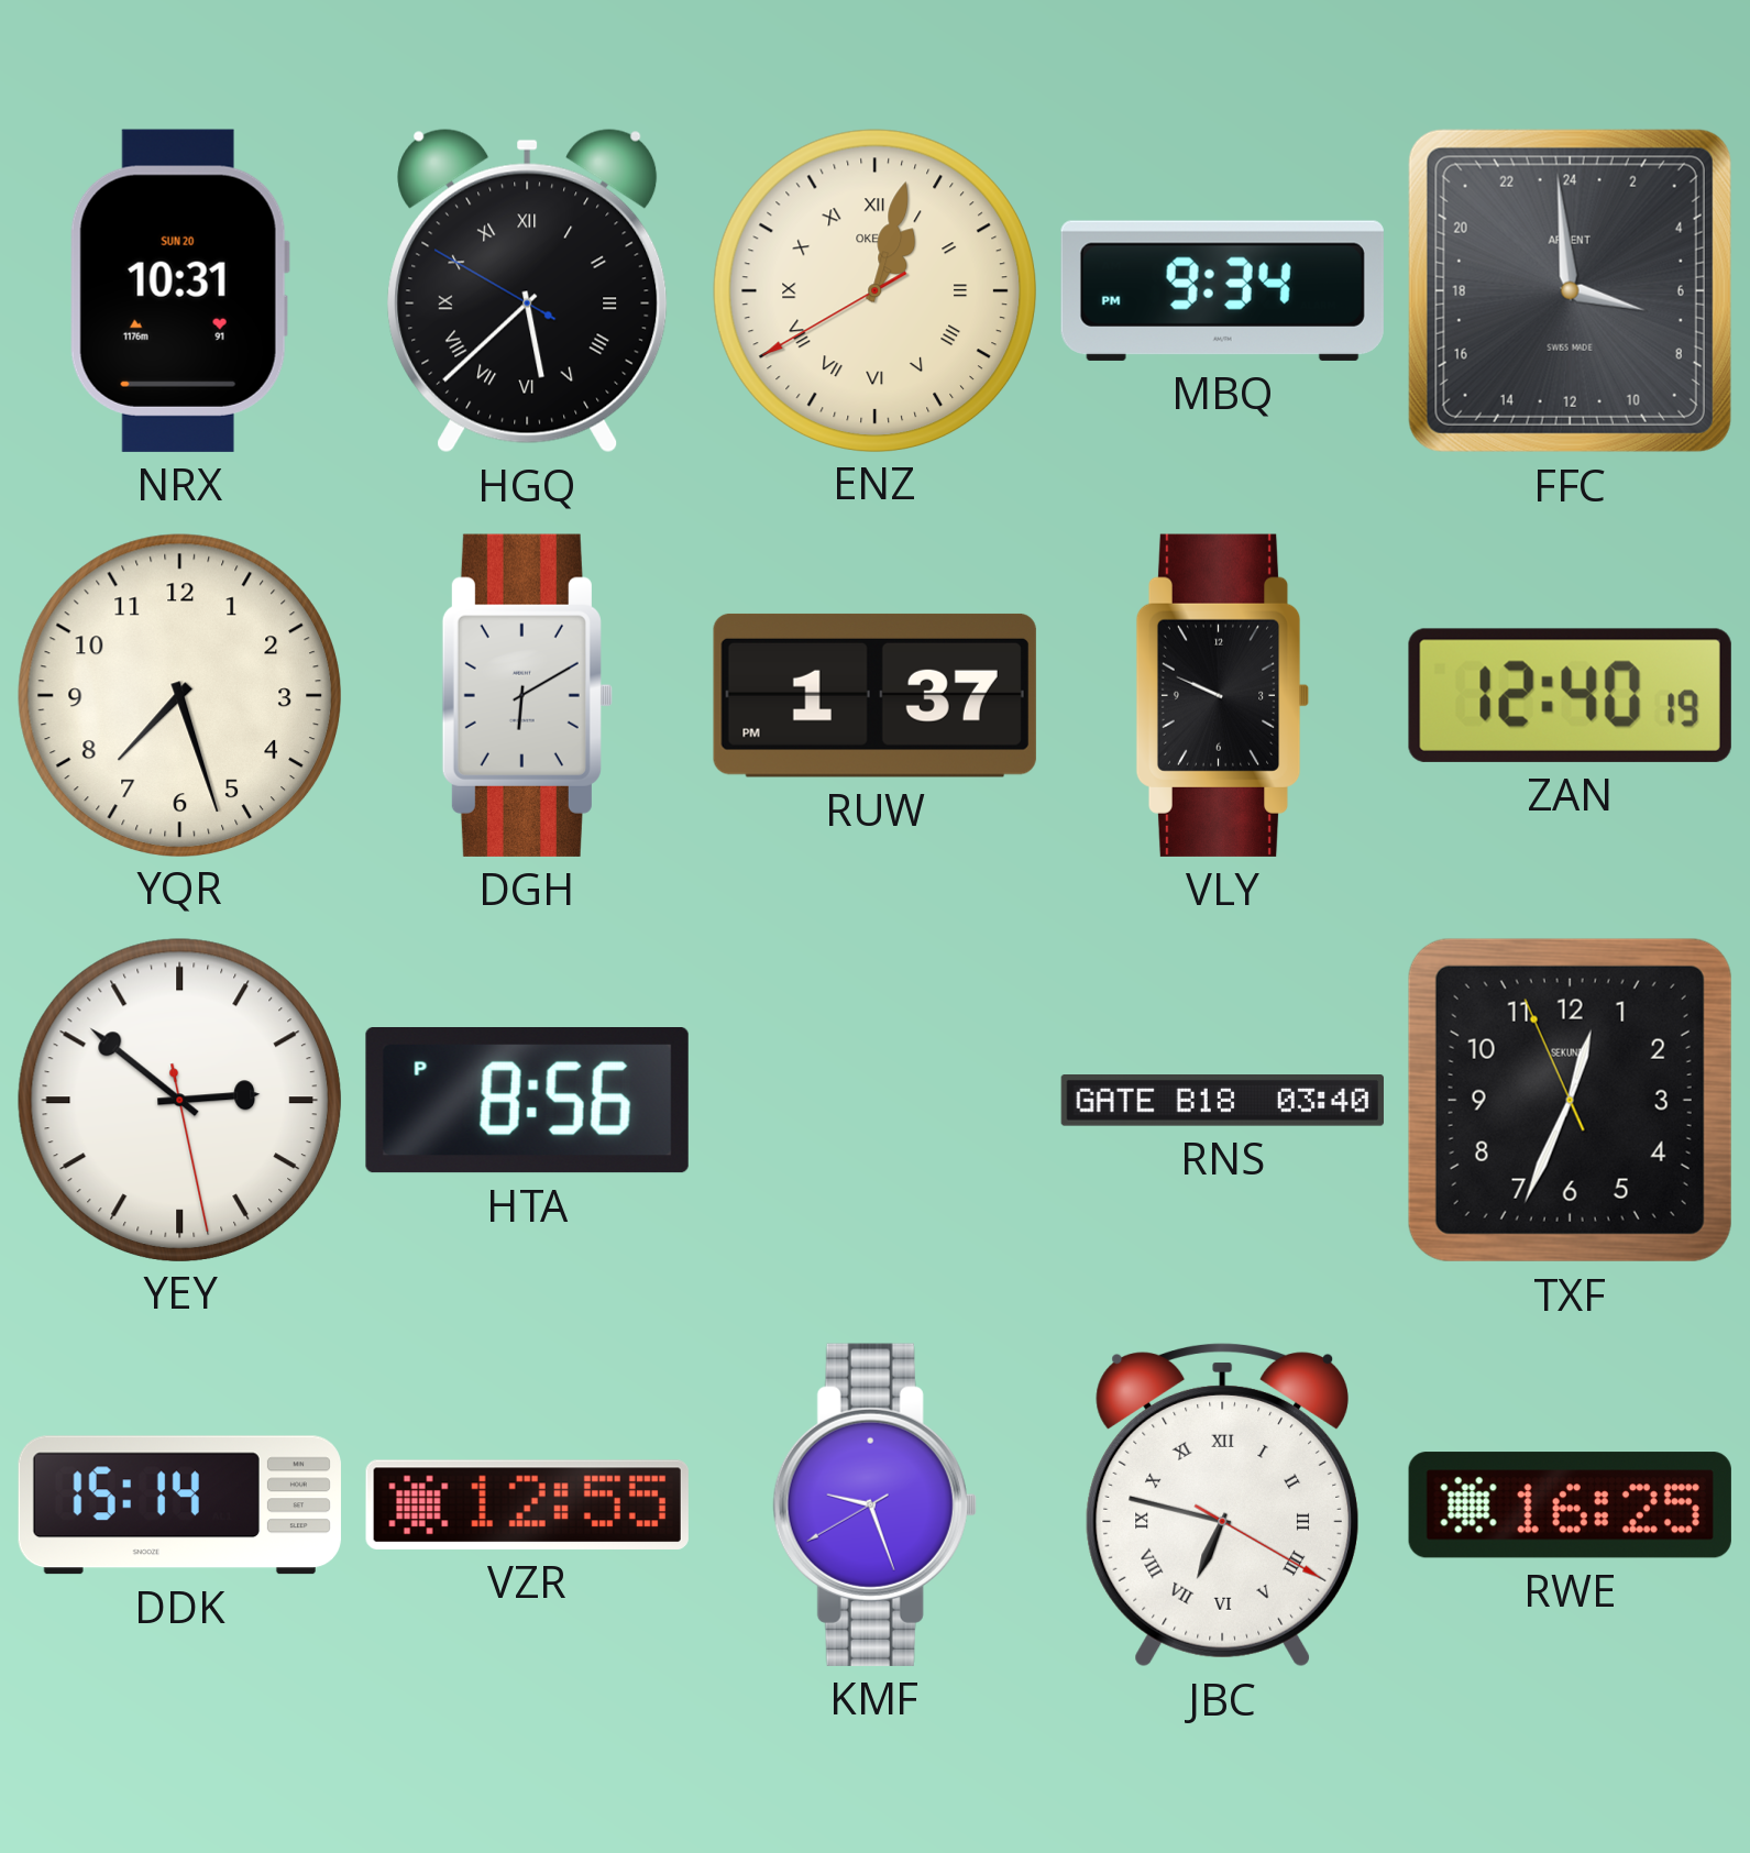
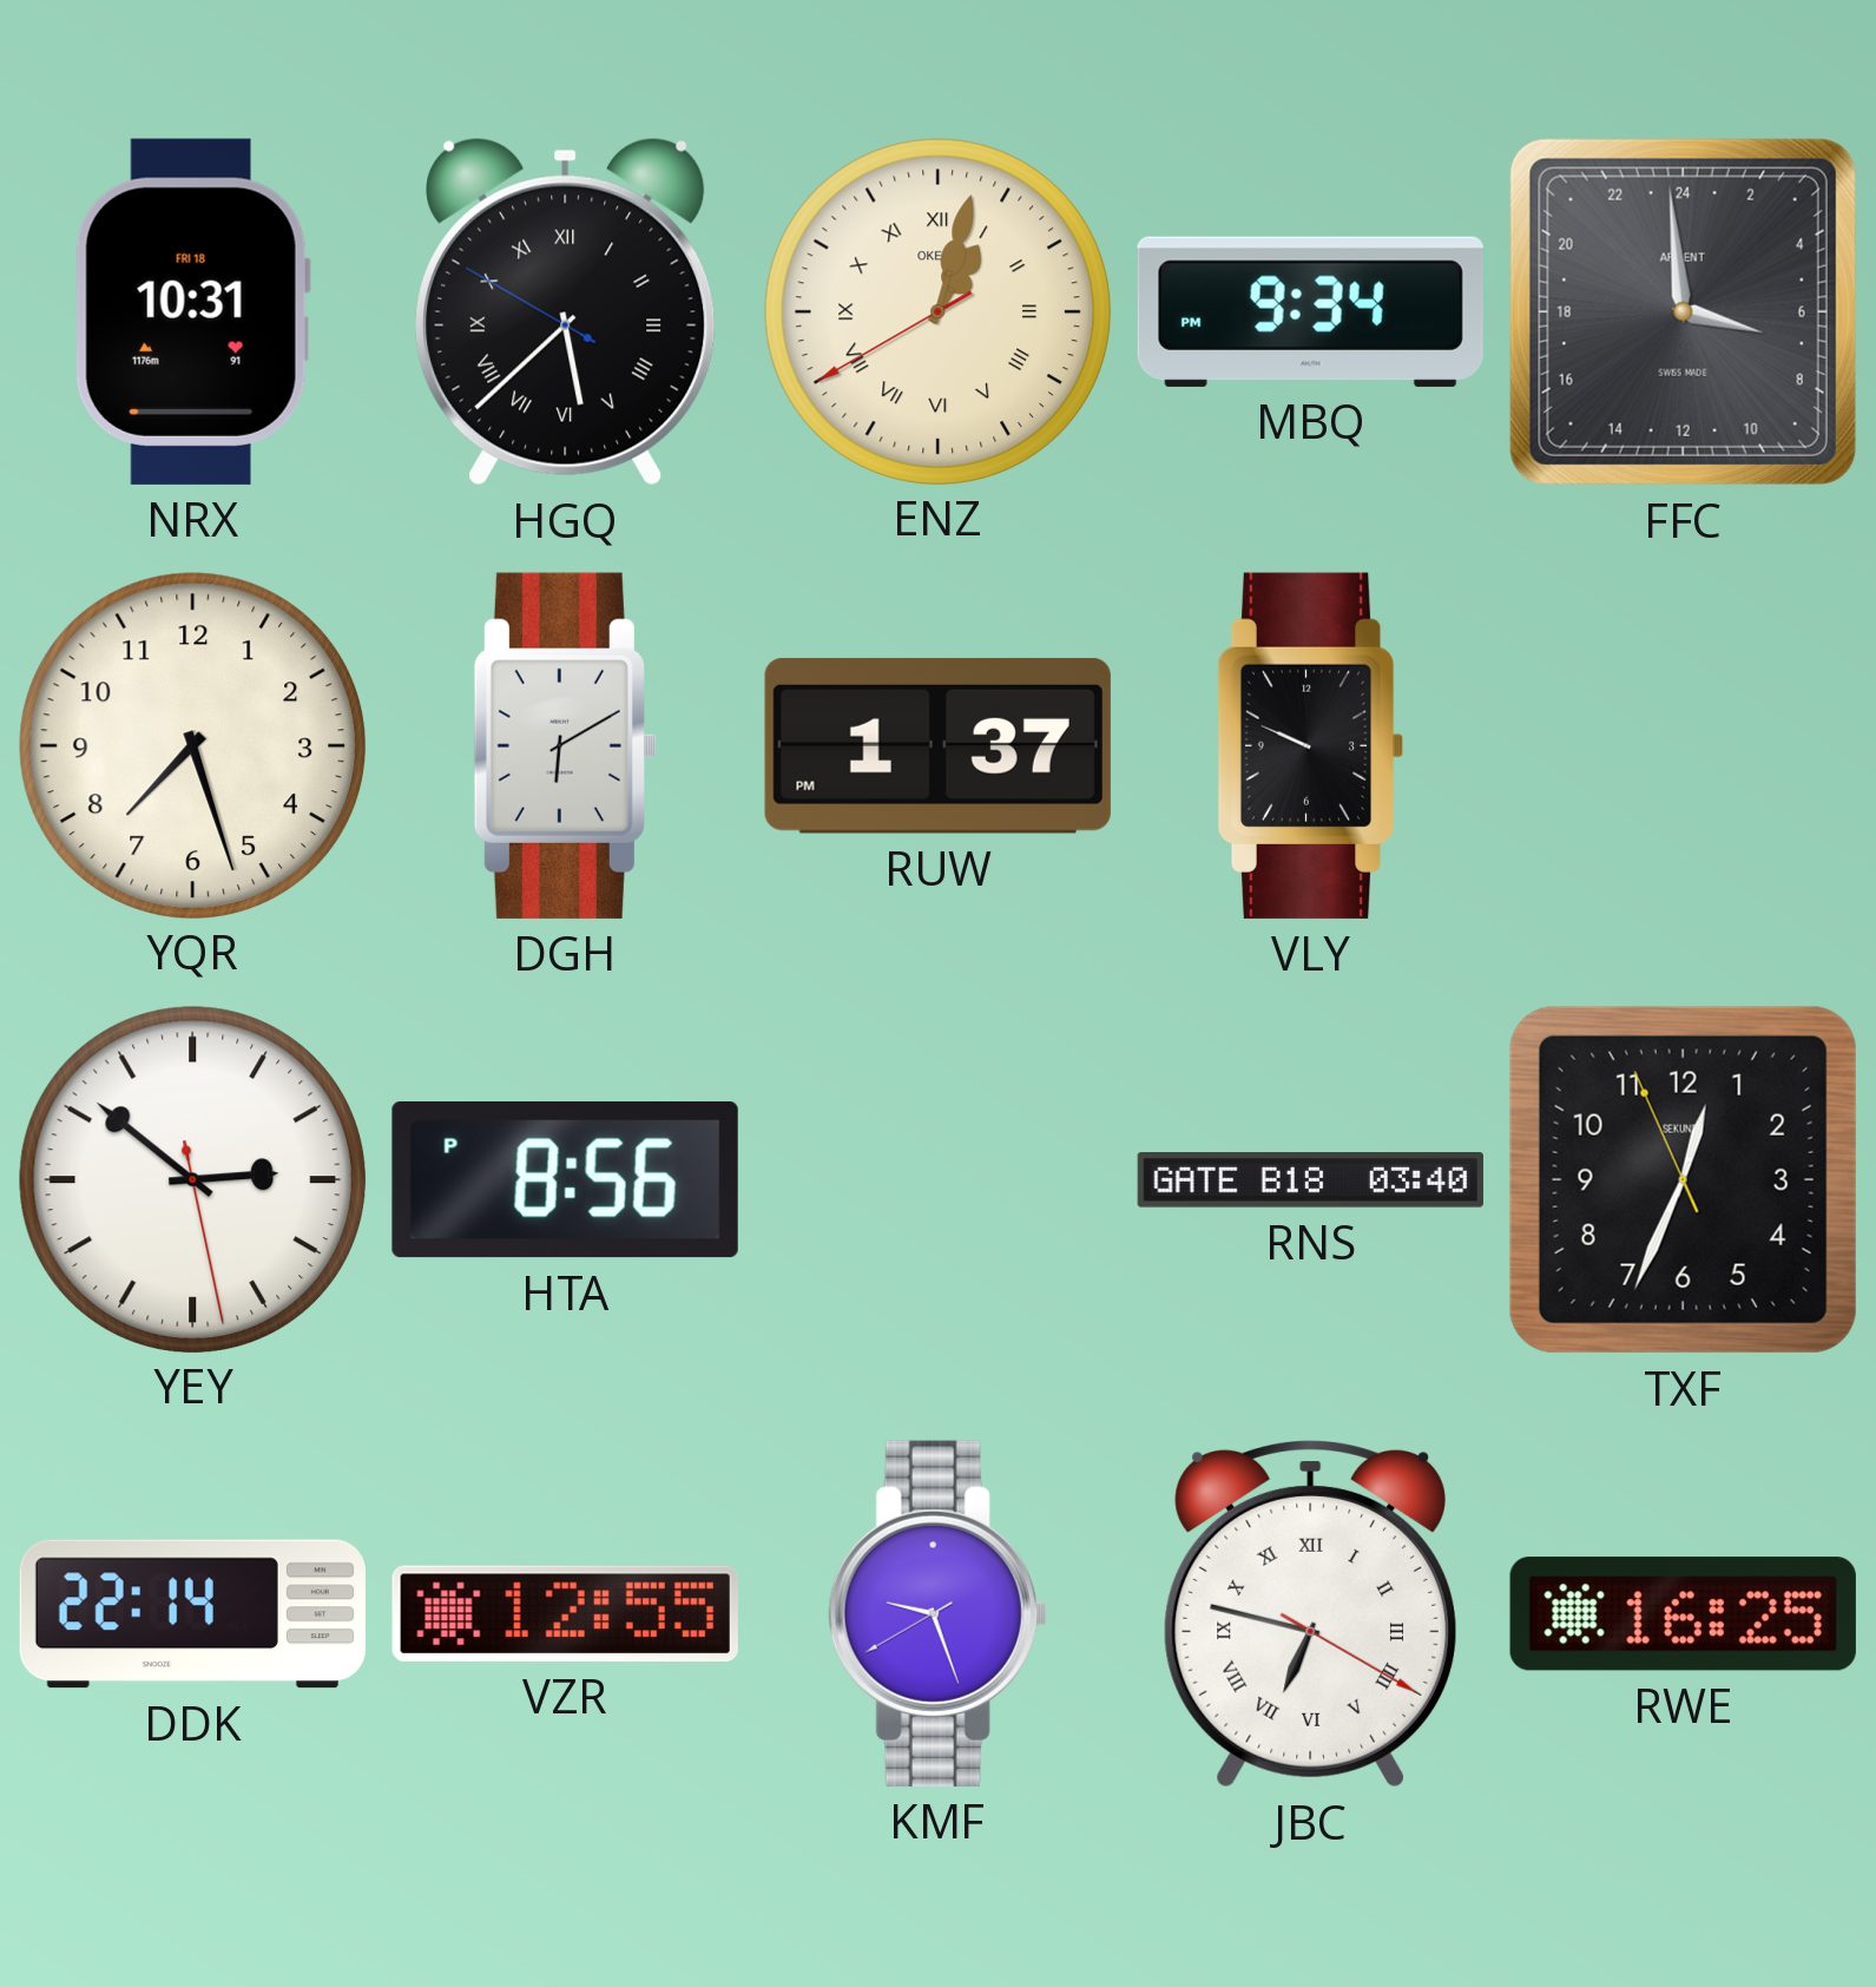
NRX date: SUN 20 -> FRI 18
ZAN: 12:40 -> none
DDK: 15:14 -> 22:14
